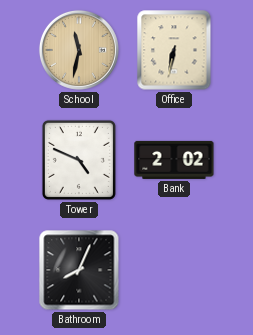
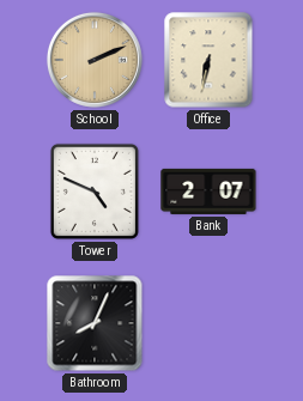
School: 11:32 -> 2:11
Bank: 2:02 -> 2:07
